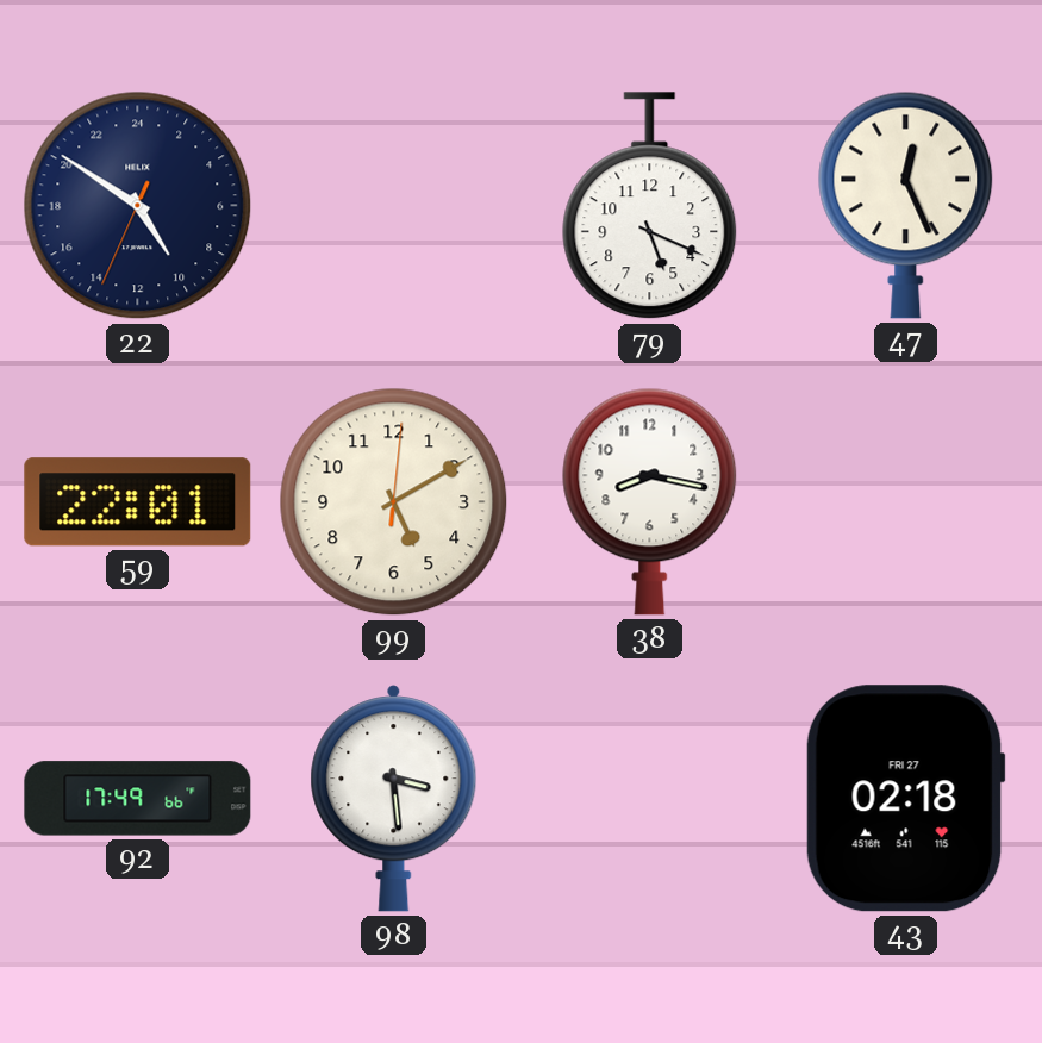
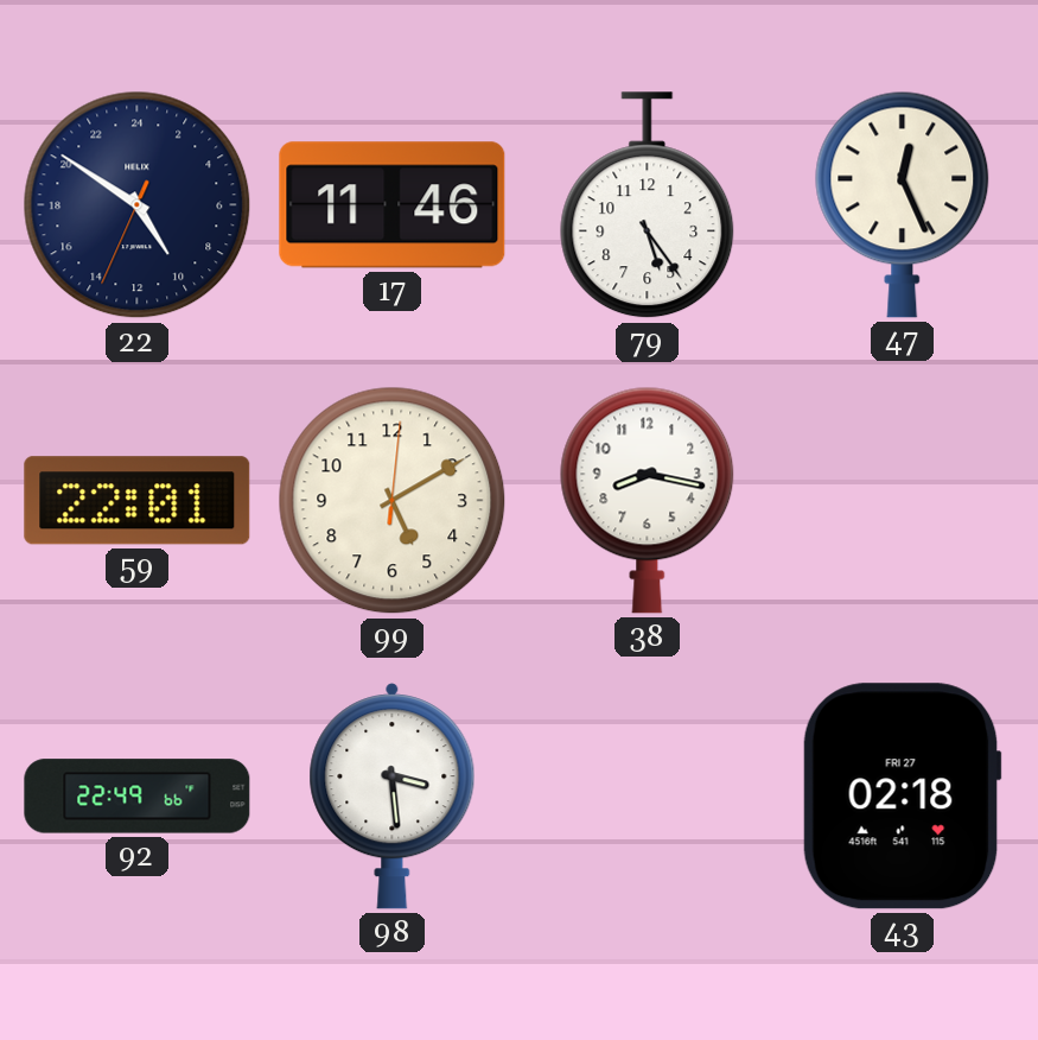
17: none -> 11:46
79: 5:19 -> 5:24
92: 17:49 -> 22:49
